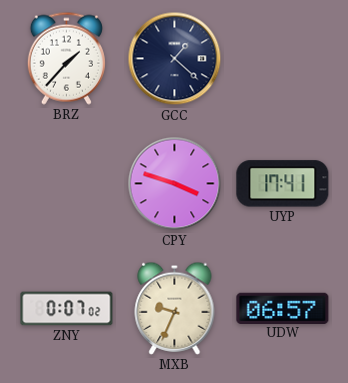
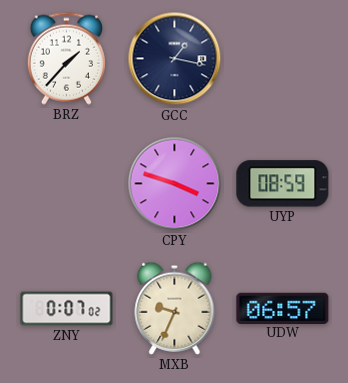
GCC: 1:22 -> 1:17
UYP: 17:41 -> 08:59
